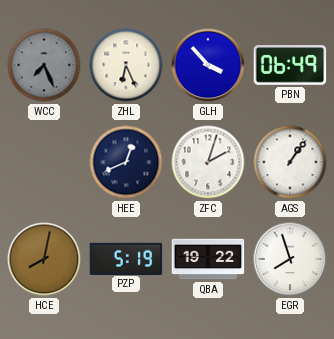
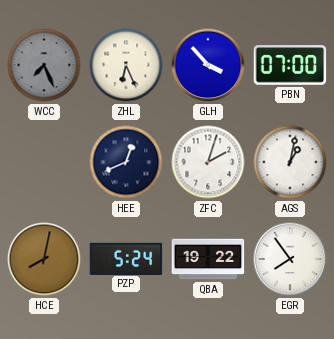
PBN: 06:49 -> 07:00
AGS: 1:06 -> 1:02
PZP: 5:19 -> 5:24
EGR: 7:57 -> 7:54
